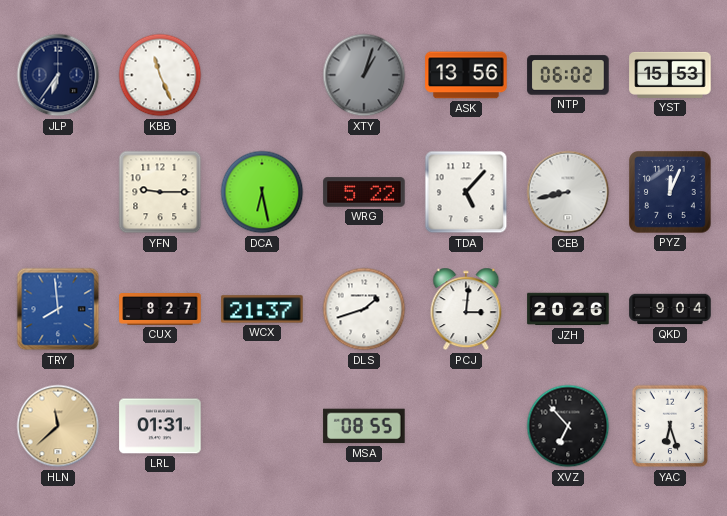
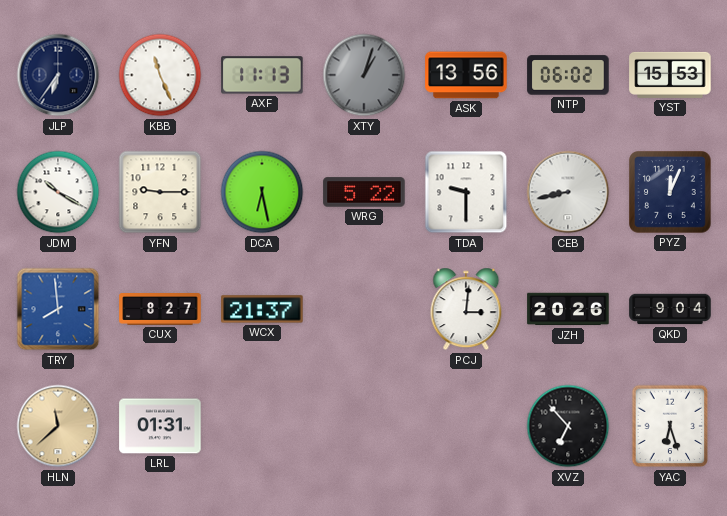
AXF: none -> 11:13
JDM: none -> 10:20
TDA: 5:07 -> 9:30
DLS: 1:42 -> none
MSA: 08:55 -> none
